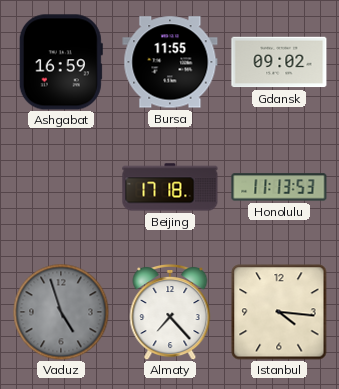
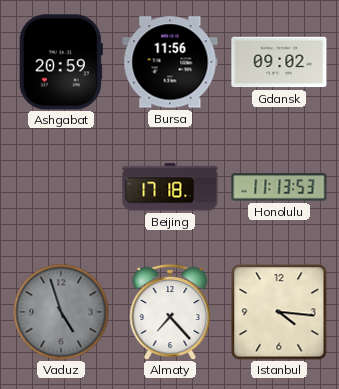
Ashgabat: 16:59 -> 20:59
Bursa: 11:55 -> 11:56
